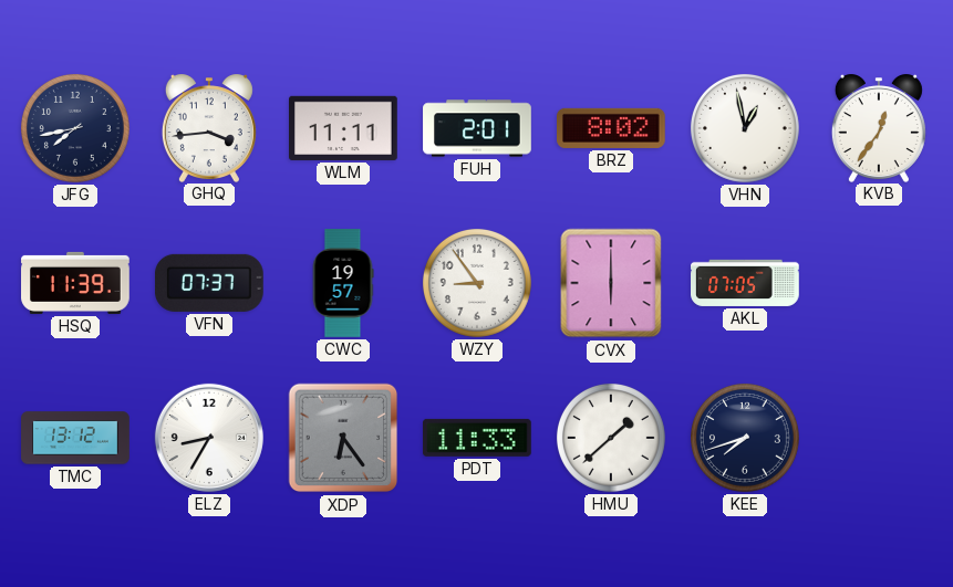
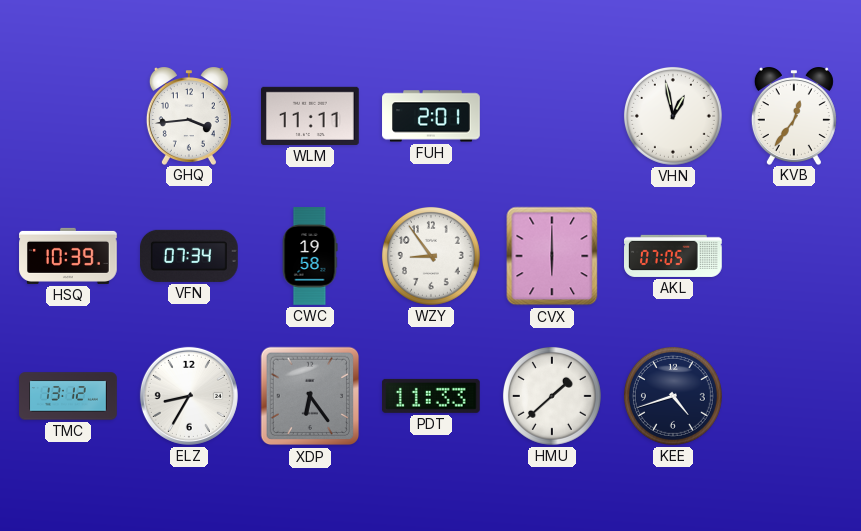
JFG: 7:43 -> none
BRZ: 8:02 -> none
HSQ: 11:39 -> 10:39
VFN: 07:37 -> 07:34
CWC: 19:57 -> 19:58
KEE: 7:42 -> 4:42
